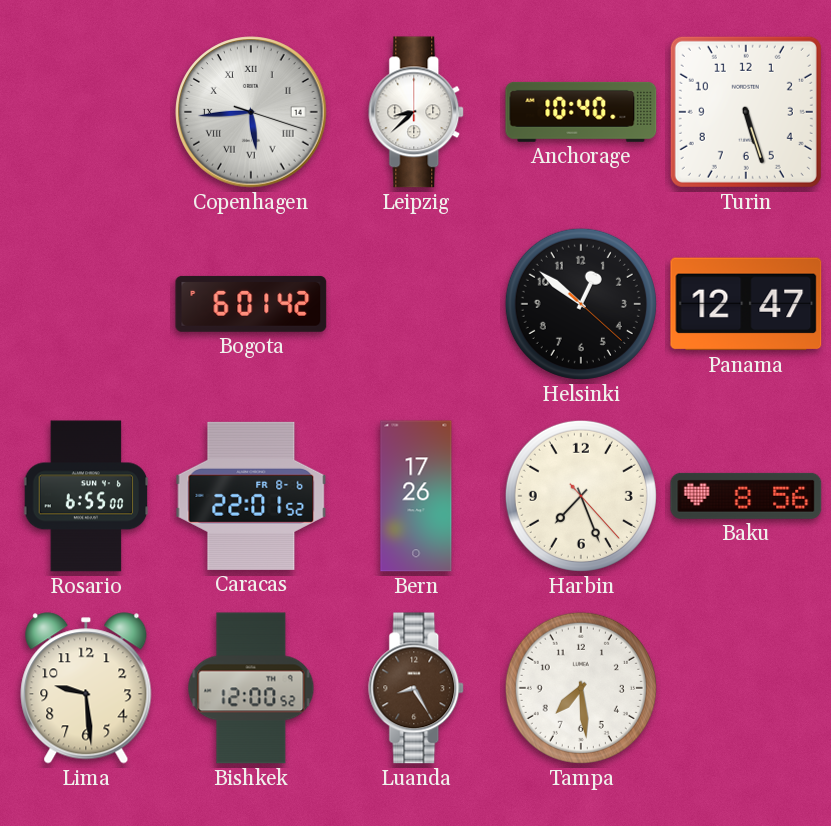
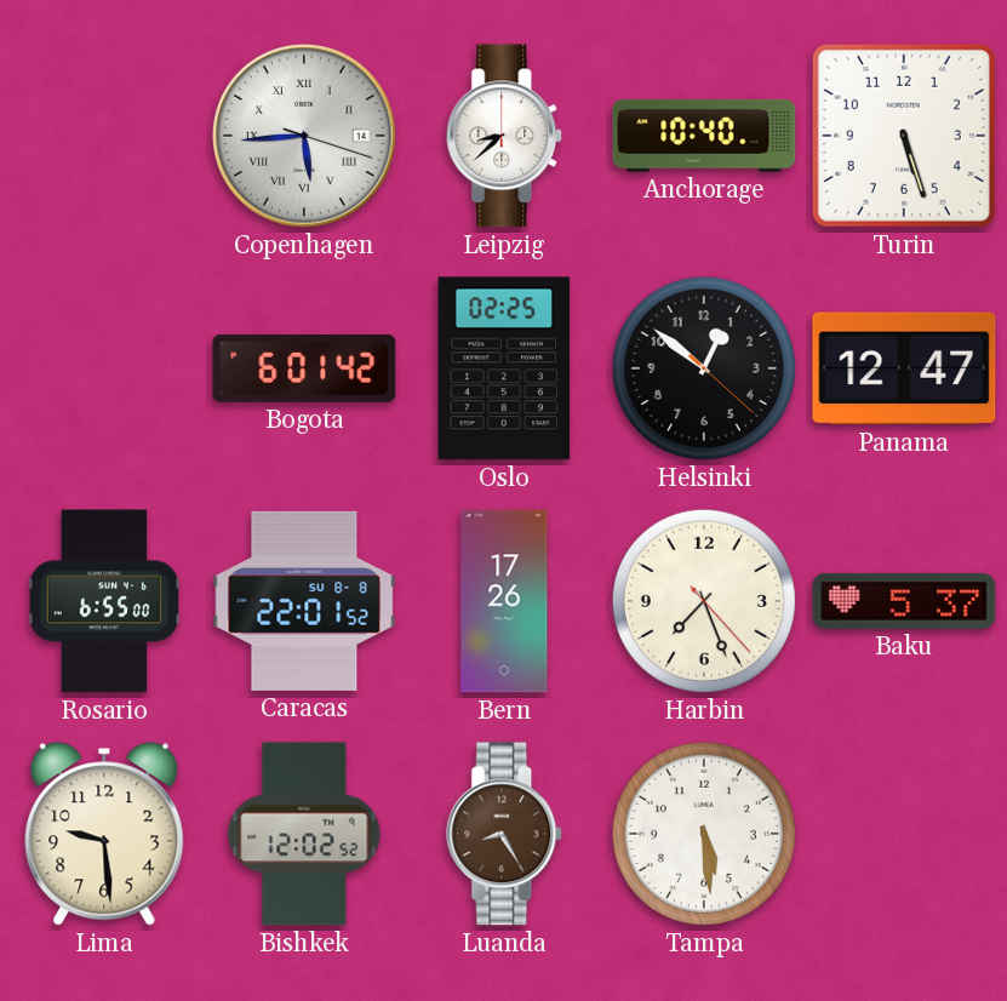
Oslo: none -> 02:25
Caracas date: FR 8-6 -> SU 8-8
Baku: 8:56 -> 5:37
Bishkek: 12:00 -> 12:02
Tampa: 7:29 -> 5:29
